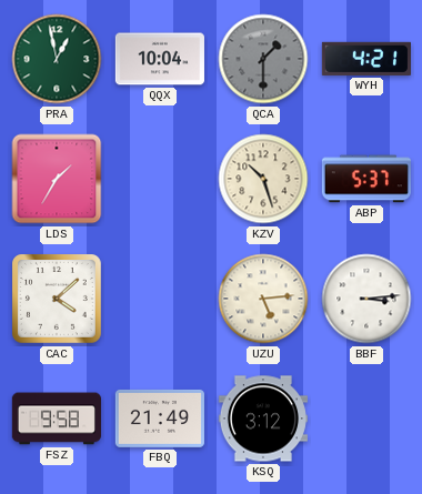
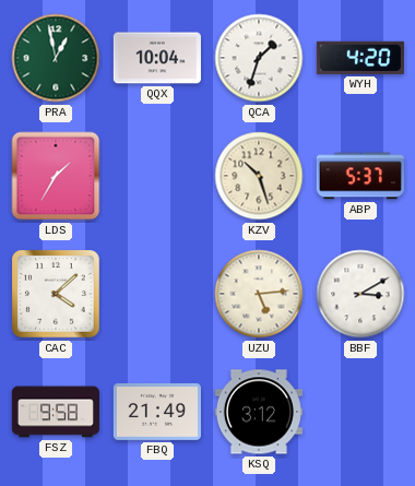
QCA: 1:30 -> 1:33
QCA dial: grey -> white
WYH: 4:21 -> 4:20
BBF: 3:14 -> 3:10
